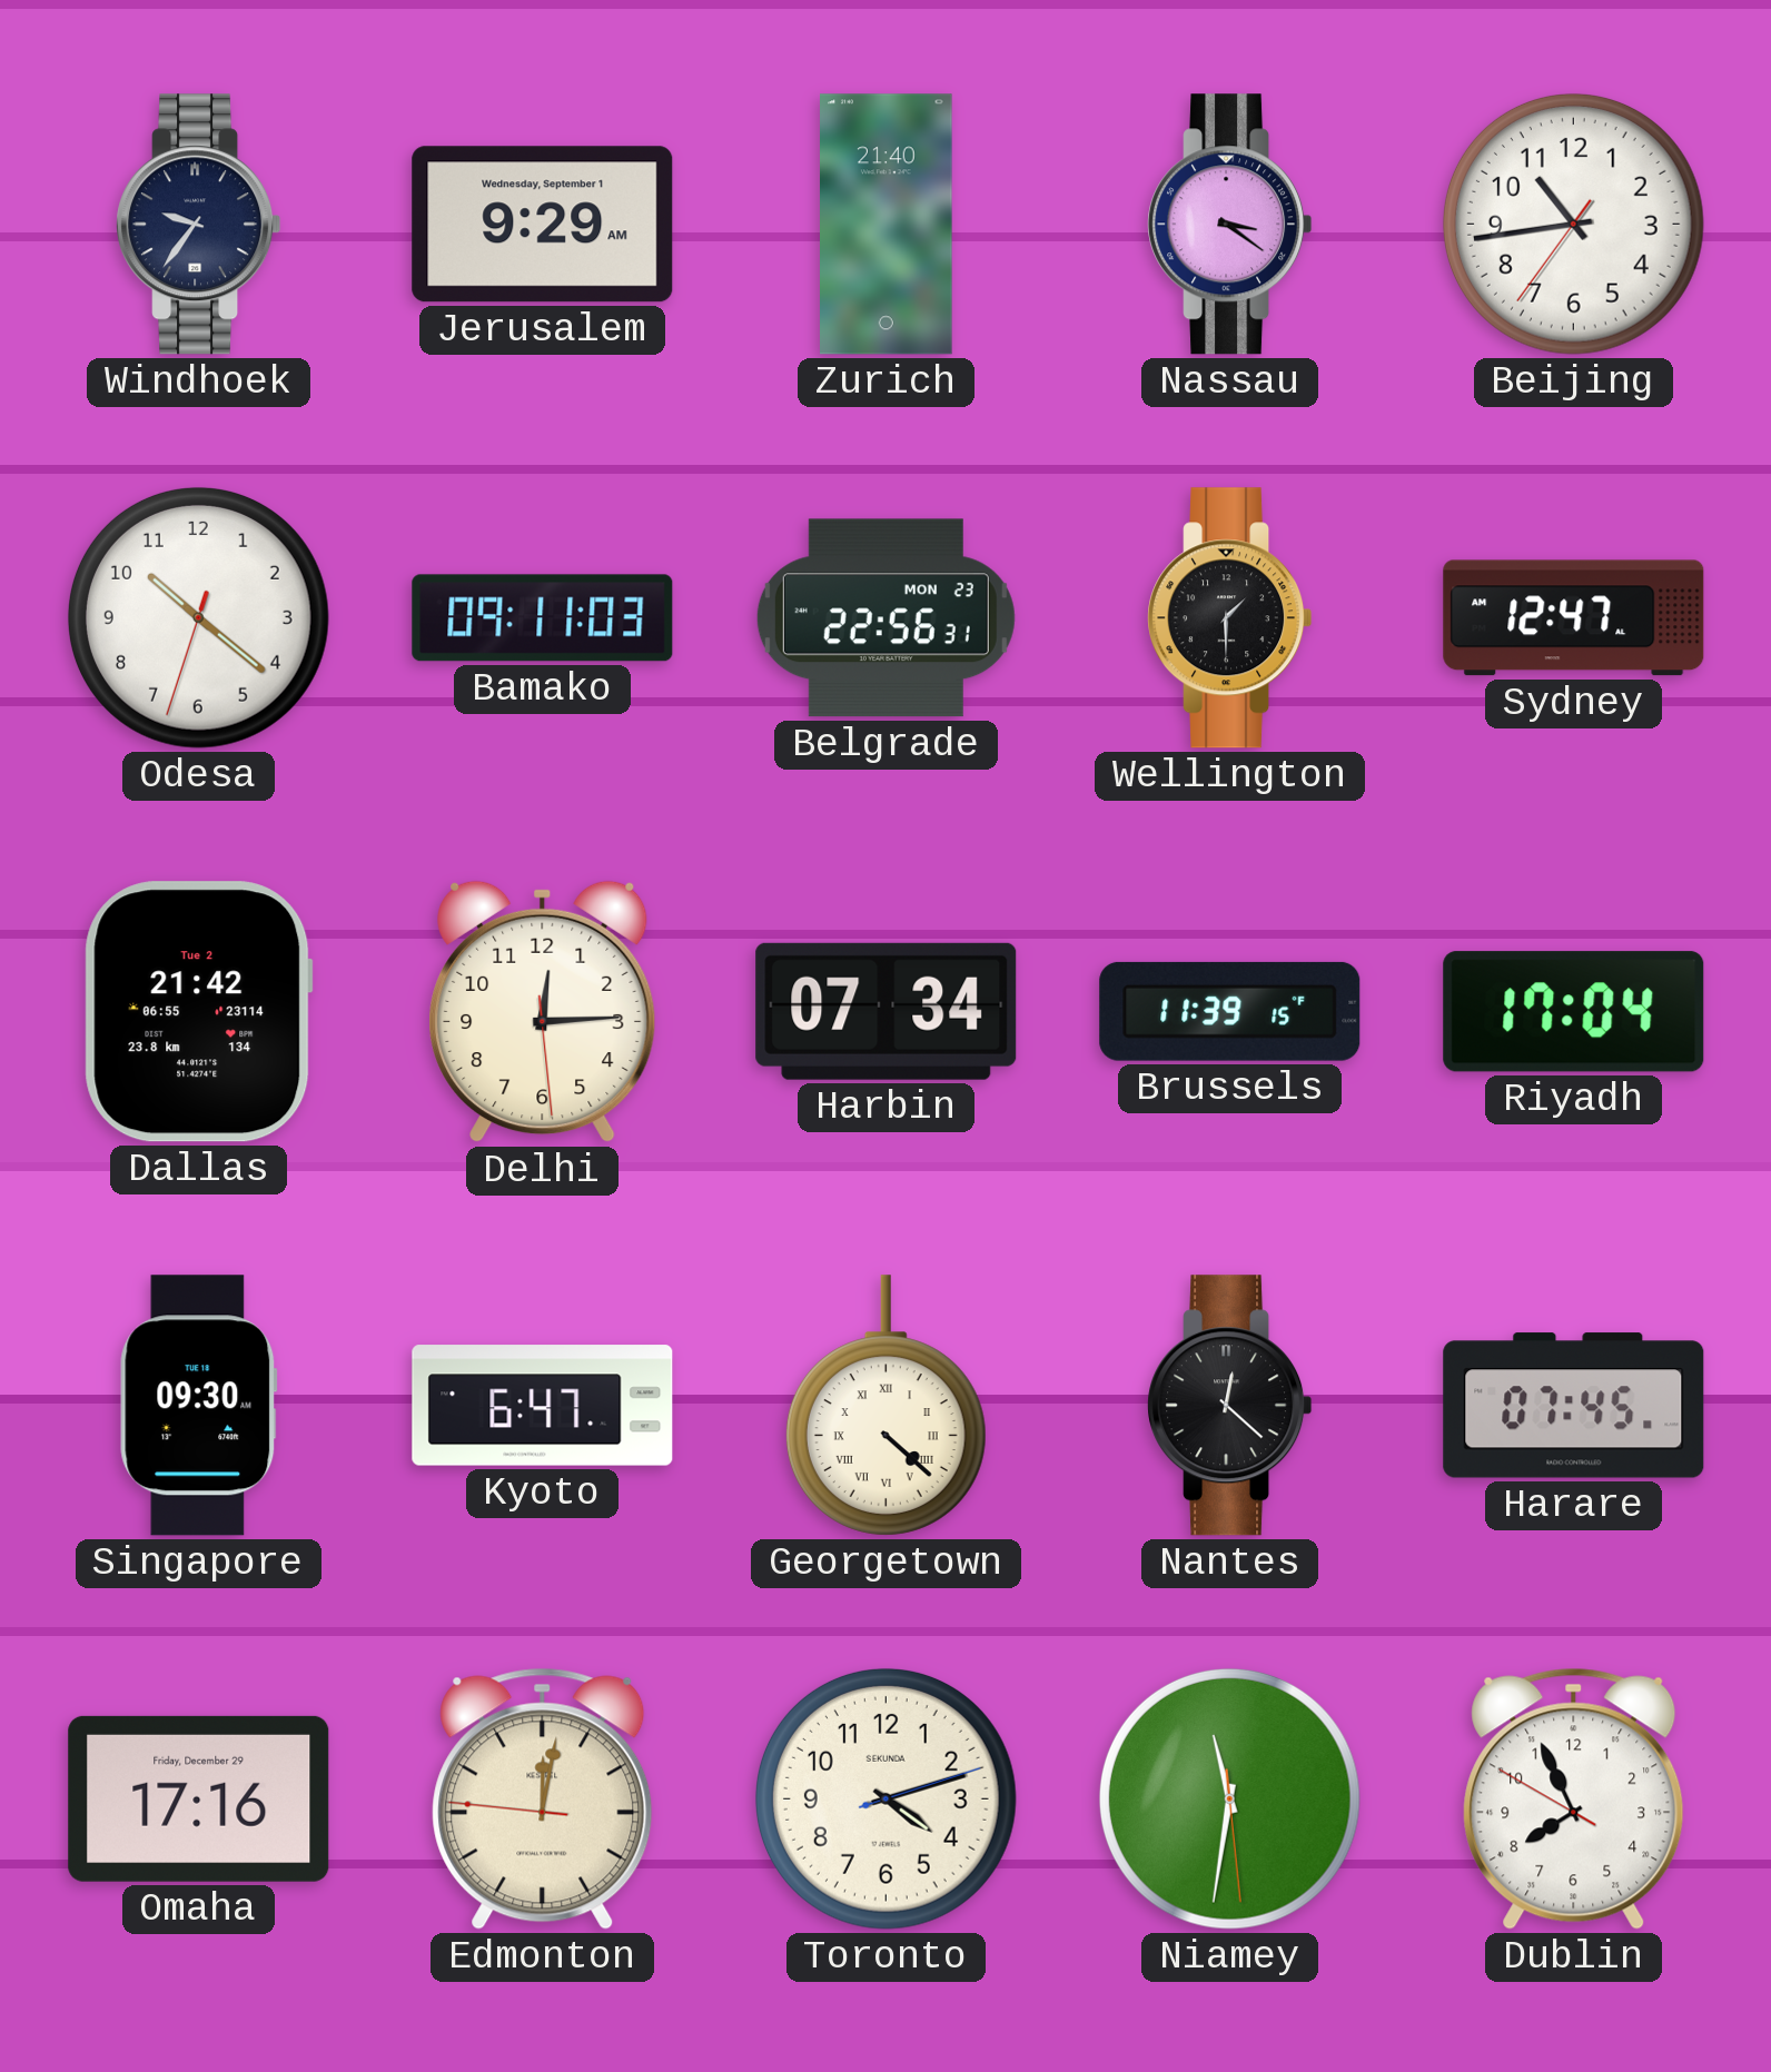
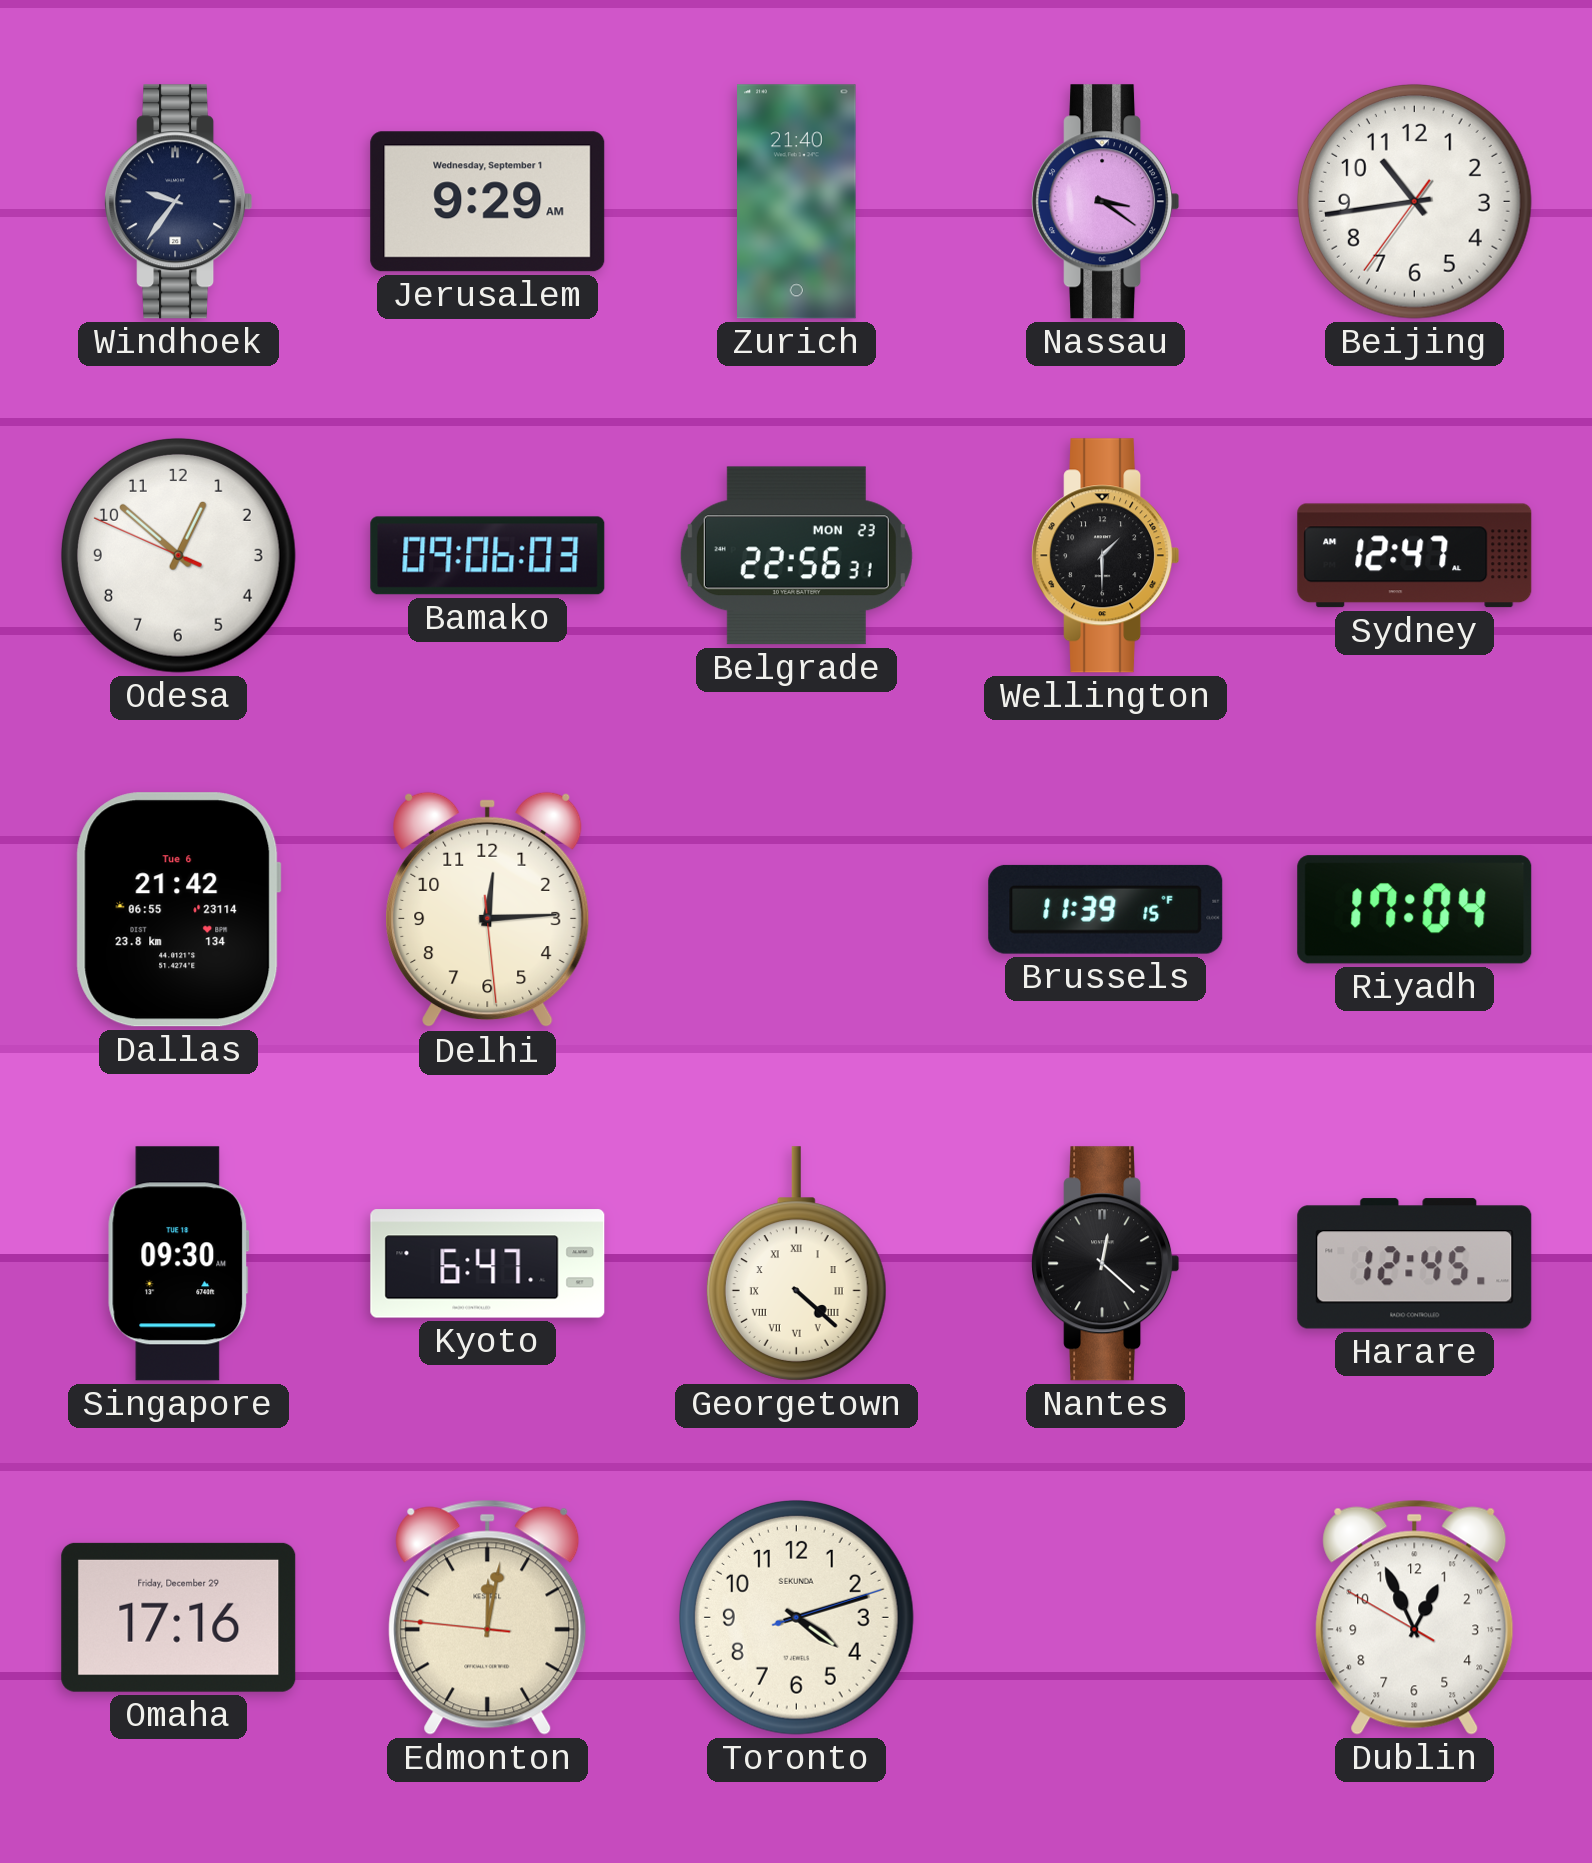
Odesa: 10:21 -> 12:51
Bamako: 09:11 -> 09:06
Dallas date: Tue 2 -> Tue 6
Harbin: 07:34 -> none
Harare: 07:45 -> 12:45
Niamey: 11:31 -> none
Dublin: 7:55 -> 12:55
